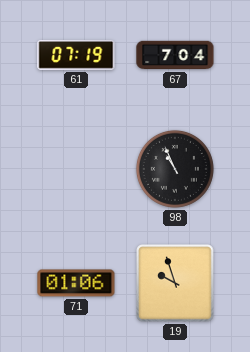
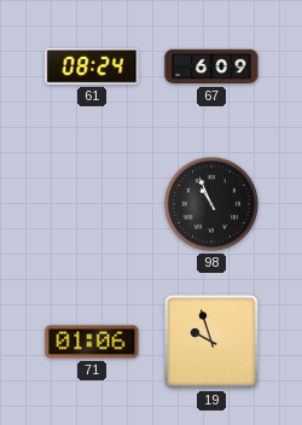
61: 07:19 -> 08:24
67: 7:04 -> 6:09
